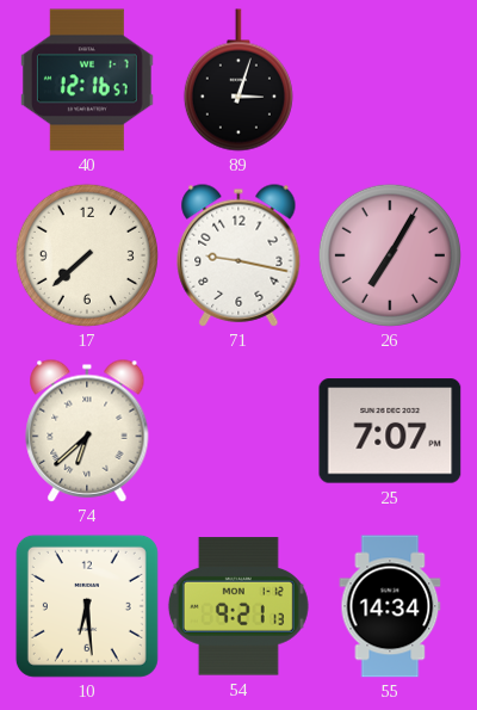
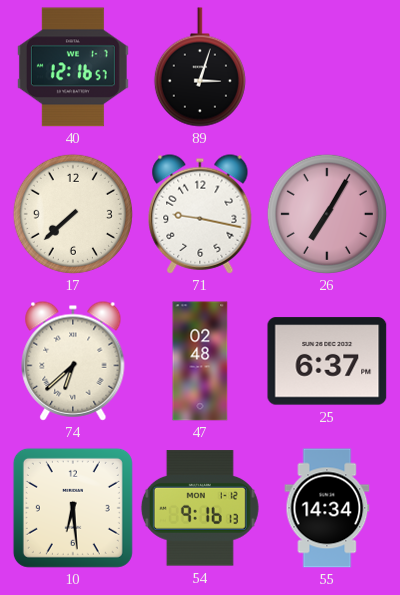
47: none -> 02:48
25: 7:07 -> 6:37
54: 9:21 -> 9:16
